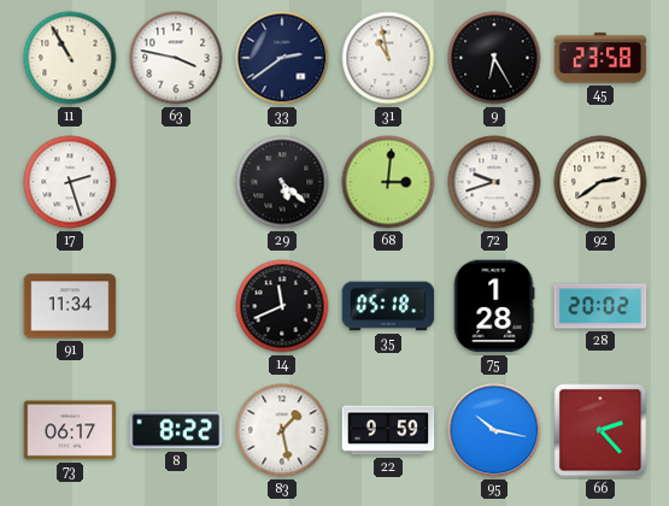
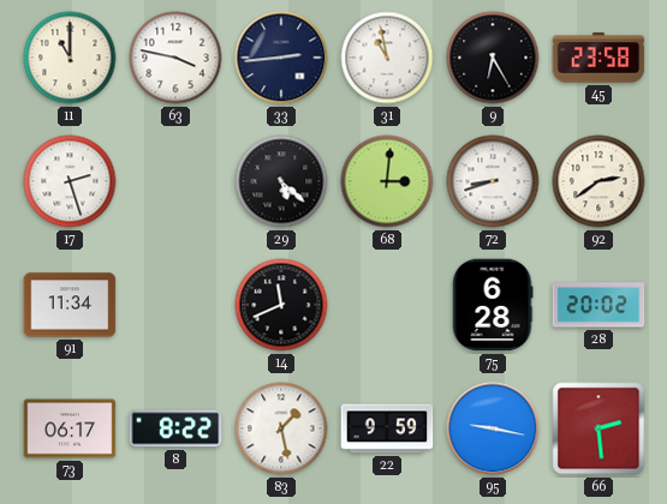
11: 10:55 -> 11:00
33: 2:39 -> 2:44
72: 9:42 -> 8:42
35: 05:18 -> none
75: 1:28 -> 6:28
95: 10:17 -> 9:17
66: 2:23 -> 2:29
